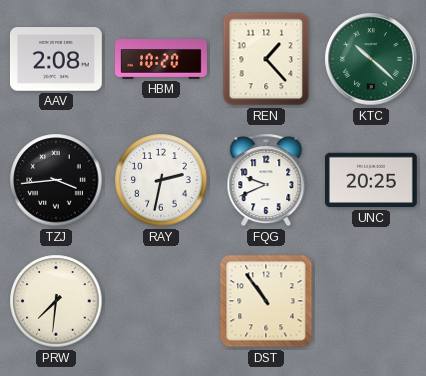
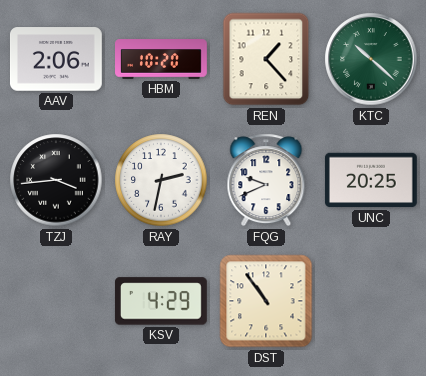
AAV: 2:08 -> 2:06
PRW: 7:31 -> none
KSV: none -> 4:29
